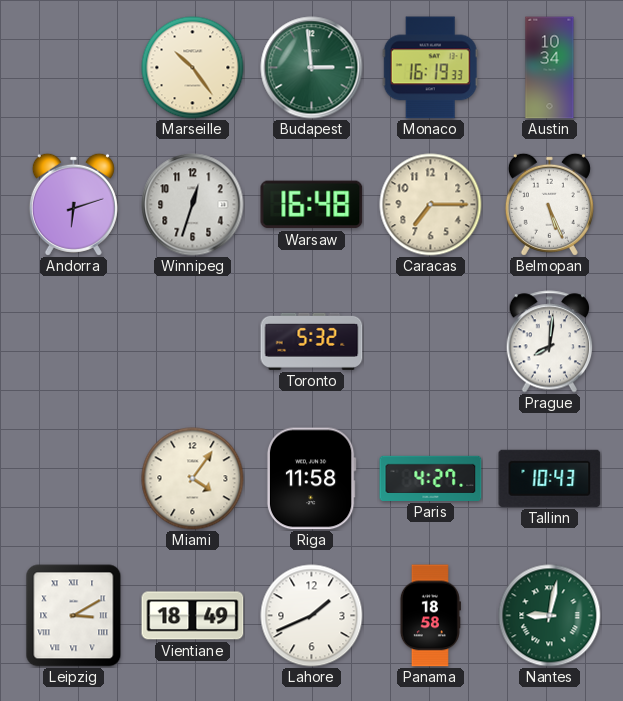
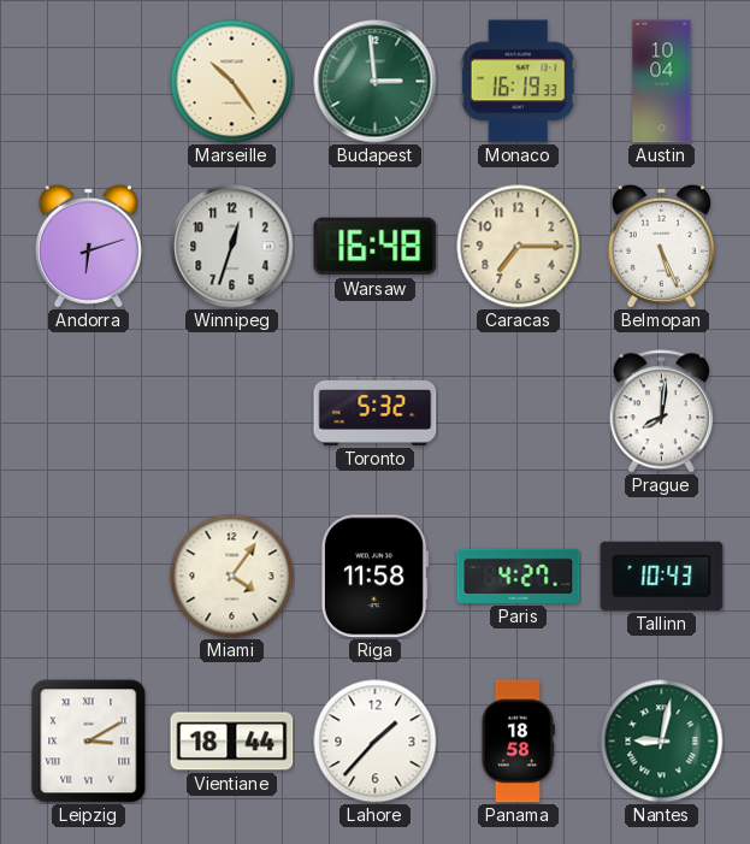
Austin: 10:34 -> 10:04
Vientiane: 18:49 -> 18:44
Lahore: 1:41 -> 1:37
